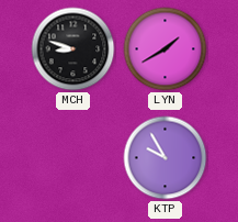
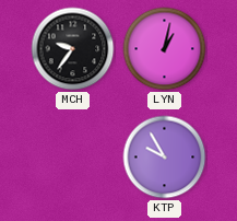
MCH: 8:48 -> 9:36
LYN: 1:40 -> 1:02
